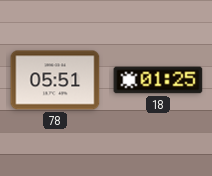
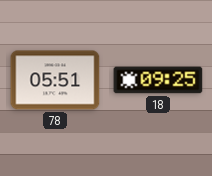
18: 01:25 -> 09:25
